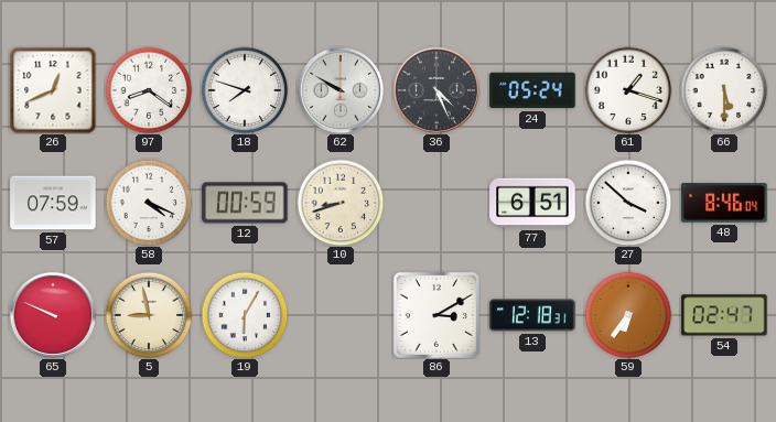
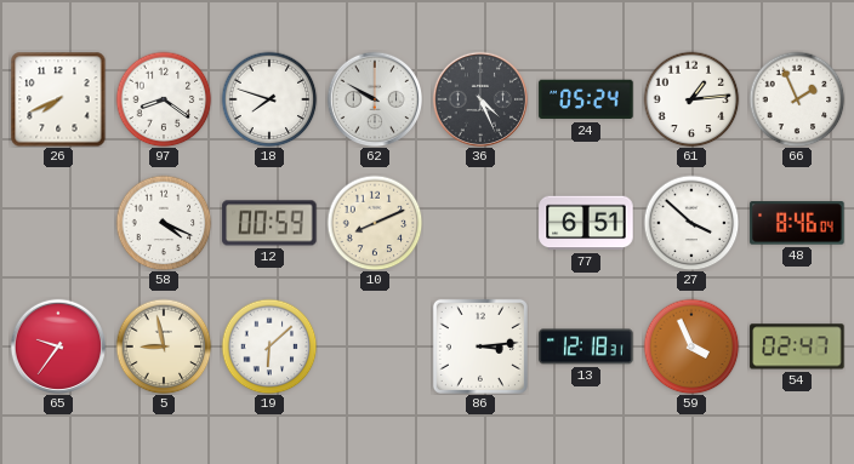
26: 12:41 -> 7:41
61: 1:18 -> 1:14
66: 5:30 -> 1:56
57: 07:59 -> none
10: 8:42 -> 8:11
65: 9:49 -> 9:36
19: 6:05 -> 6:08
86: 3:10 -> 3:14
59: 6:36 -> 3:56
